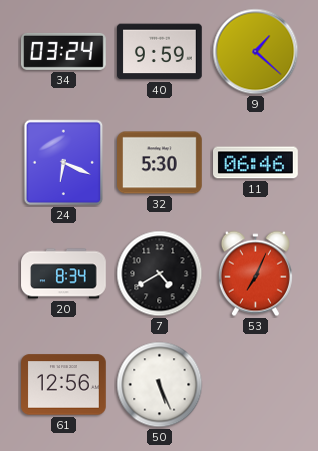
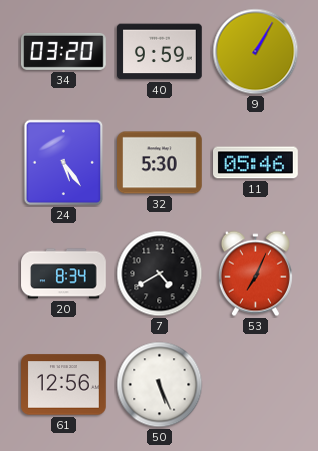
34: 03:24 -> 03:20
9: 1:22 -> 1:05
24: 6:19 -> 5:24
11: 06:46 -> 05:46
